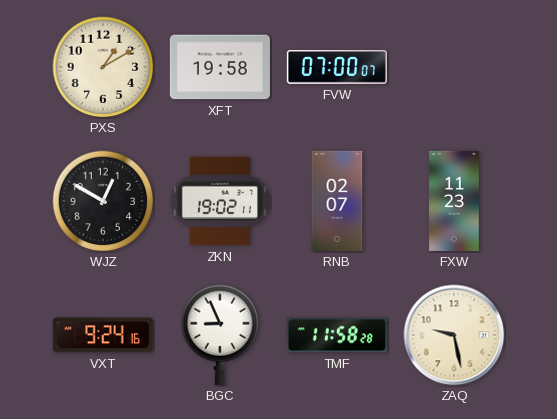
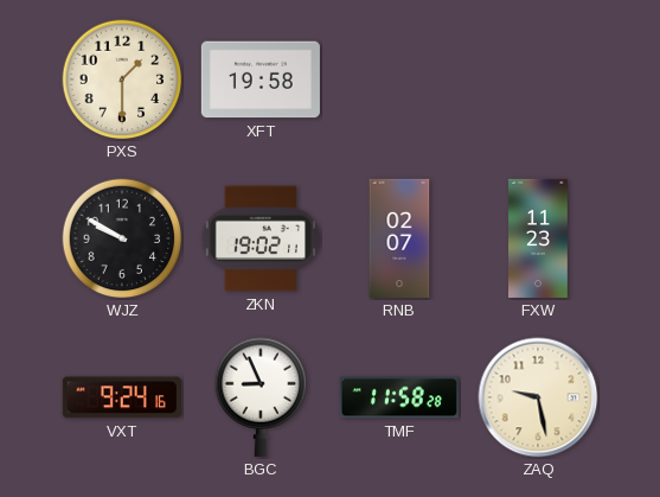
PXS: 1:10 -> 1:30
FVW: 07:00 -> none
WJZ: 12:50 -> 9:50
